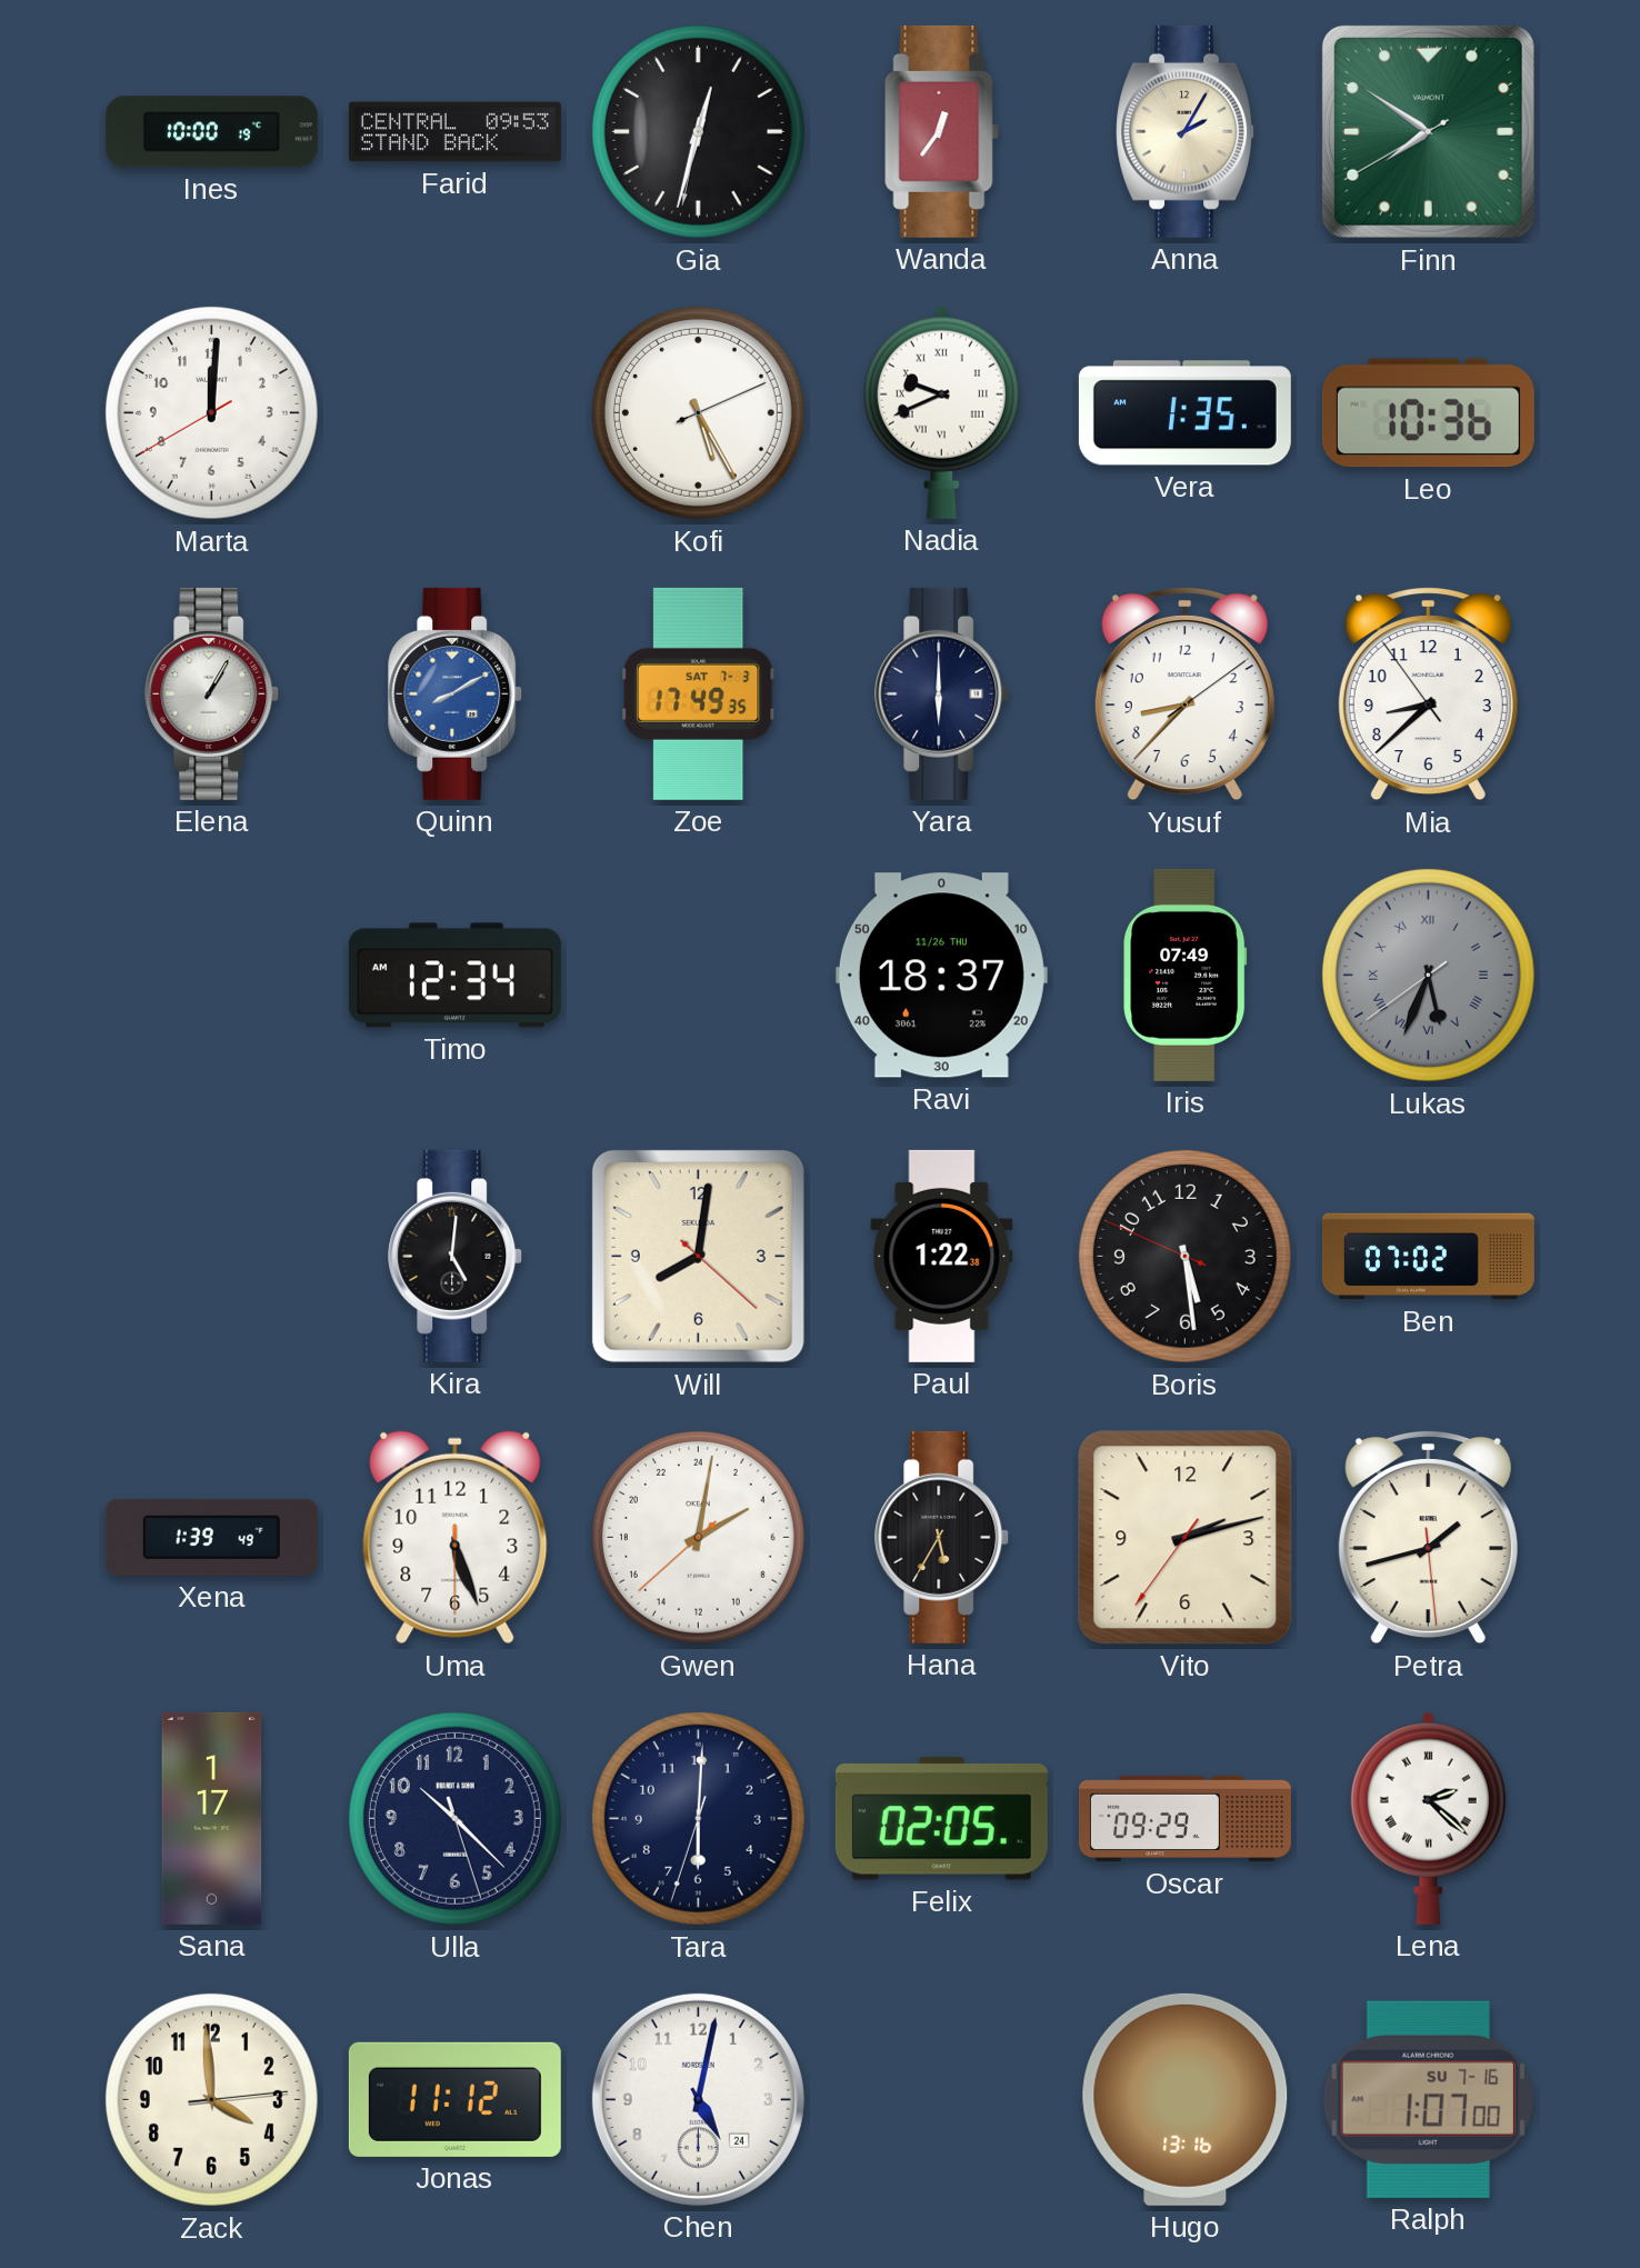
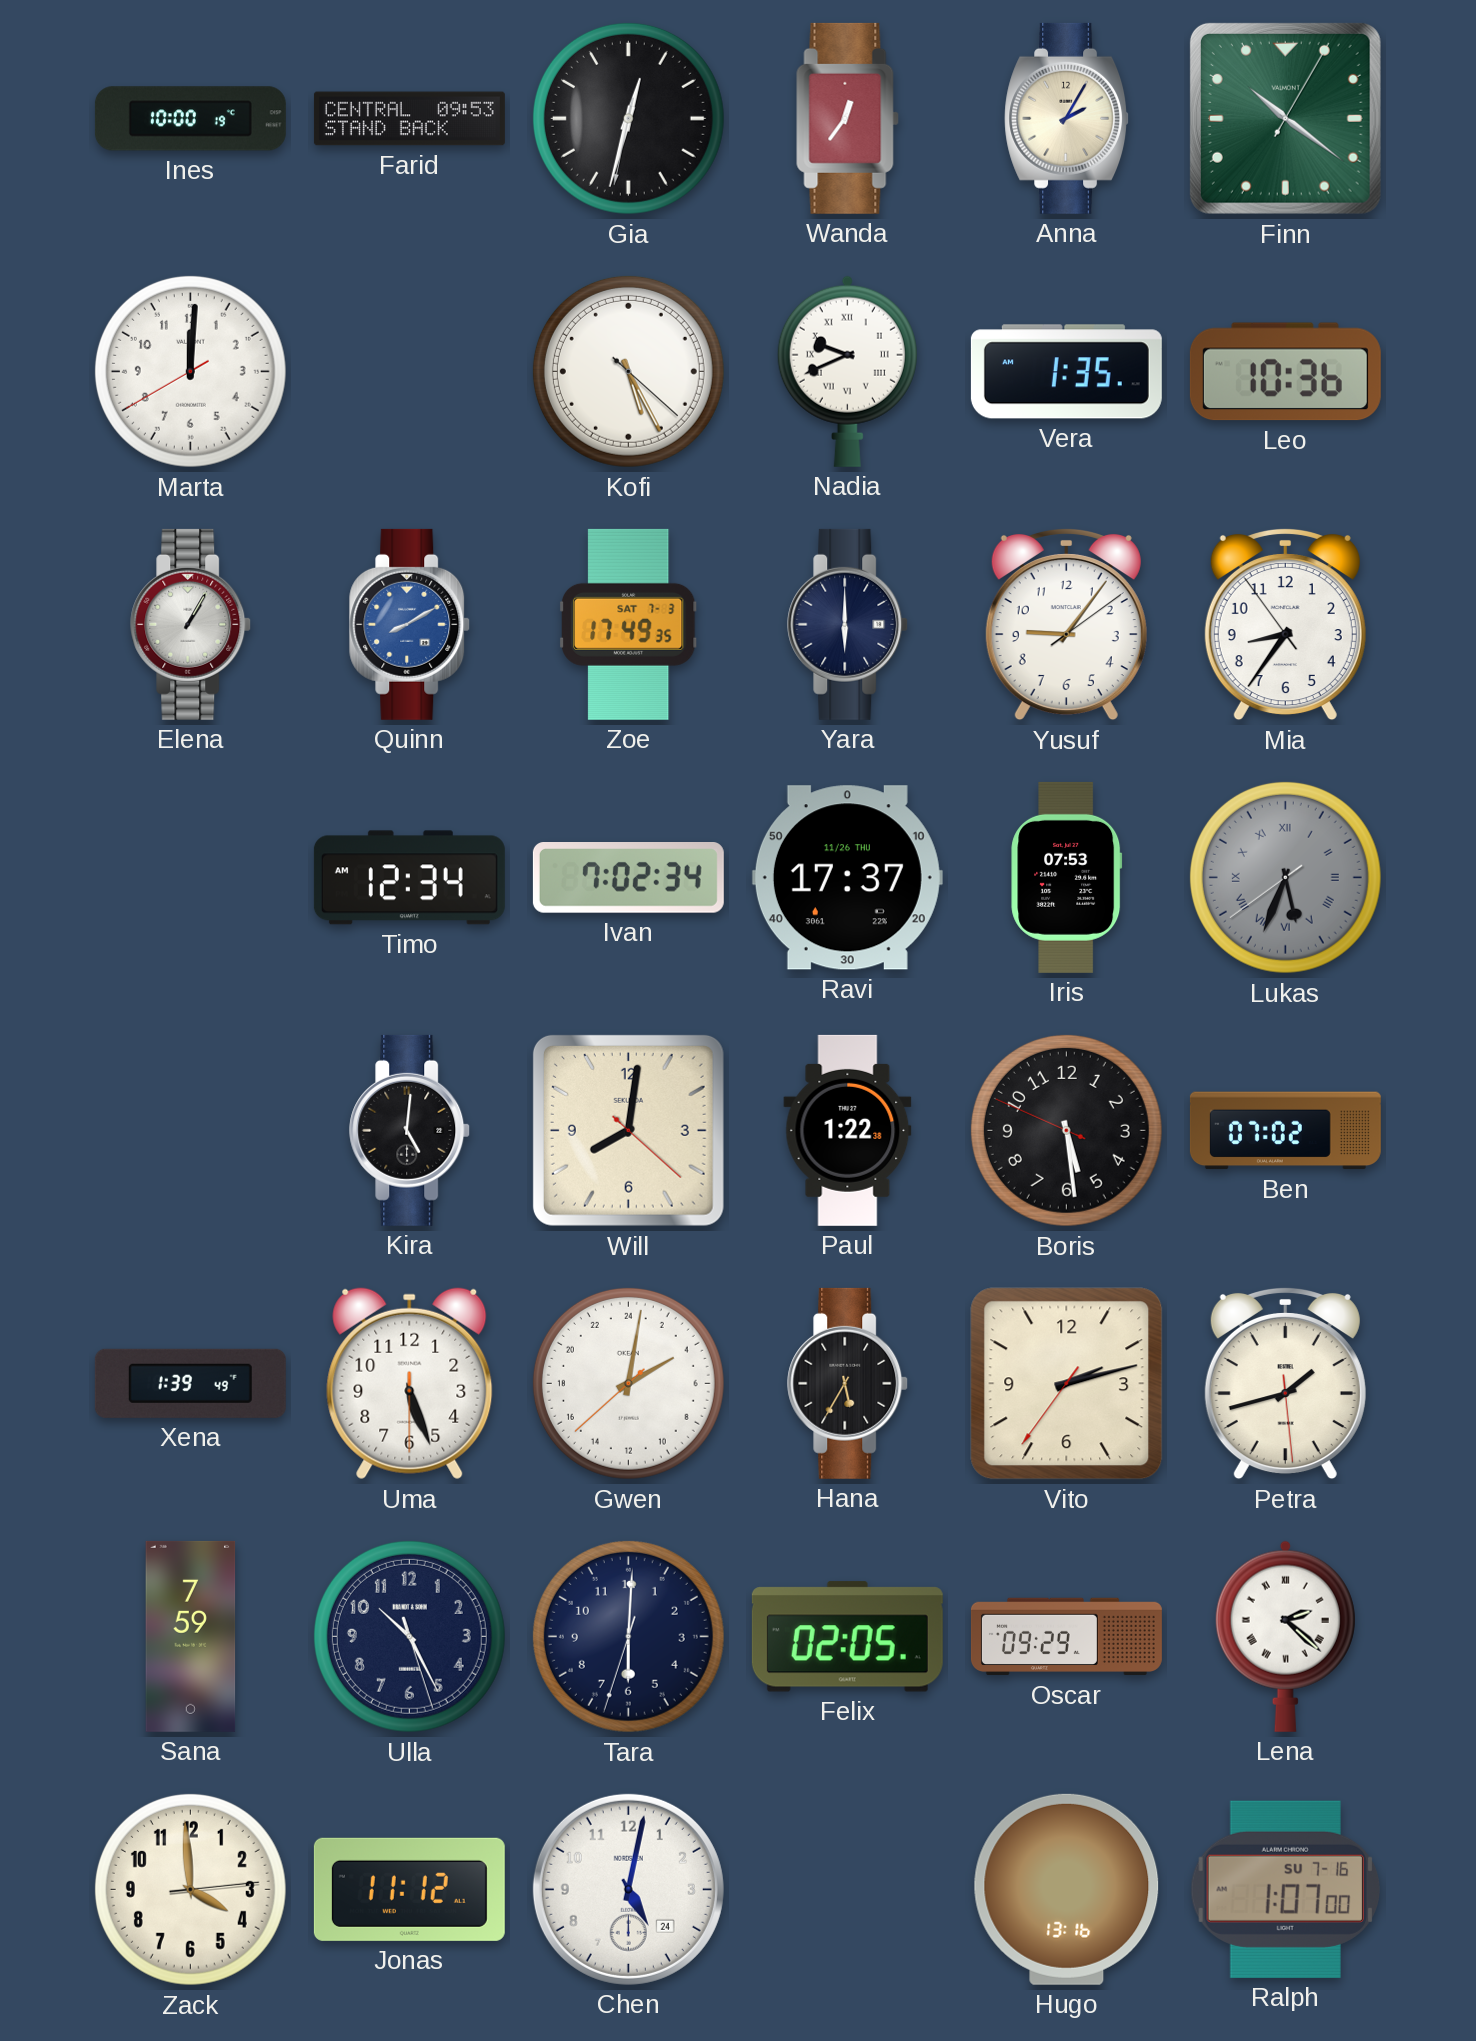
Finn: 7:50 -> 10:21
Kofi: 5:25:11 -> 5:25:22
Yusuf: 8:37 -> 9:06
Mia: 8:37 -> 8:35
Ivan: none -> 7:02
Ravi: 18:37 -> 17:37
Iris: 07:49 -> 07:53
Sana: 1:17 -> 7:59
Ulla: 10:22 -> 10:25
